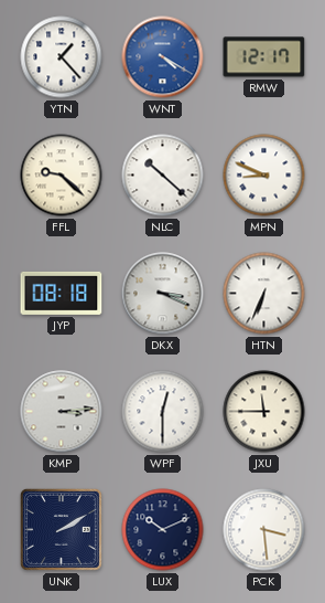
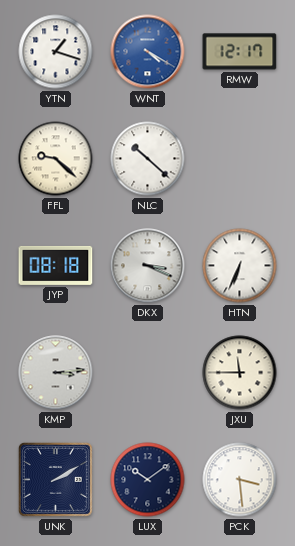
YTN: 1:23 -> 1:18
MPN: 8:49 -> none
WPF: 12:30 -> none
LUX: 10:11 -> 10:09
